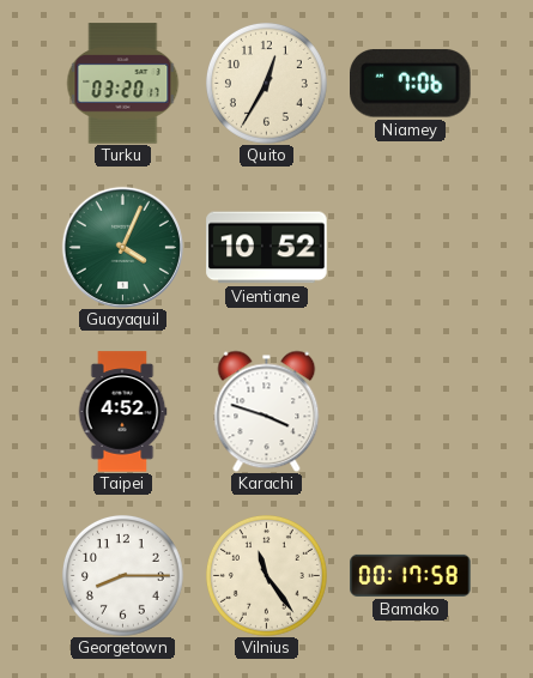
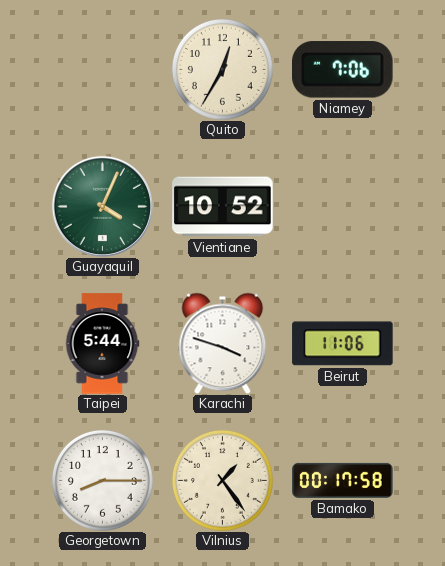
Turku: 03:20 -> none
Taipei: 4:52 -> 5:44
Beirut: none -> 11:06
Vilnius: 11:24 -> 1:24
